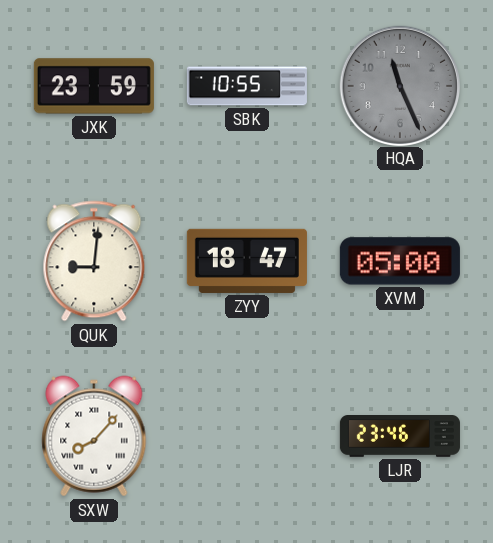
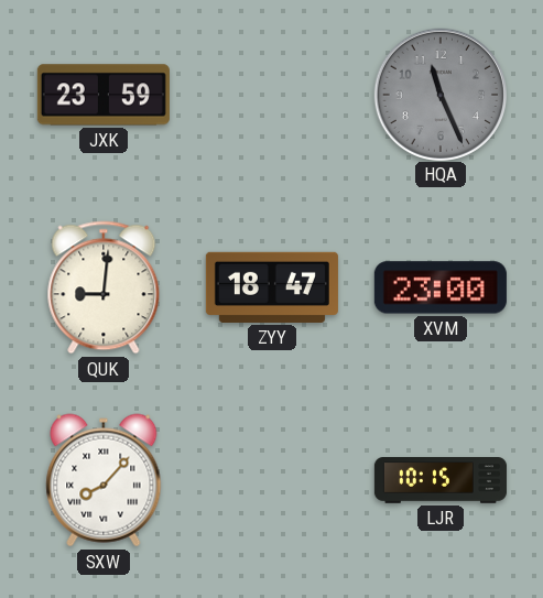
SBK: 10:55 -> none
XVM: 05:00 -> 23:00
LJR: 23:46 -> 10:15
